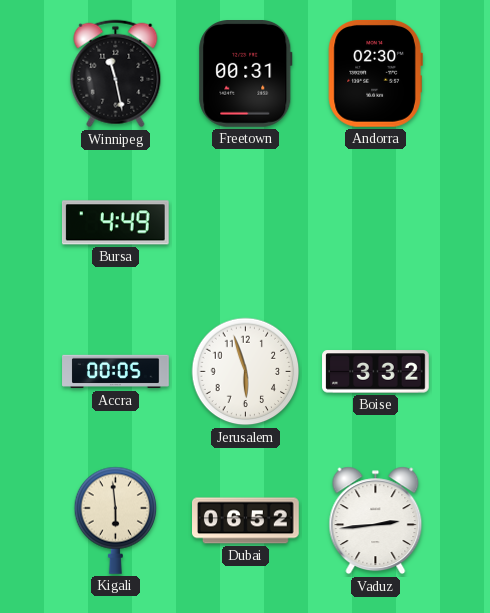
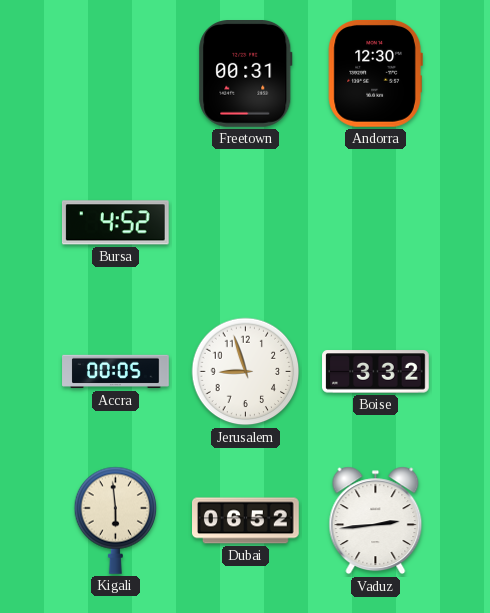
Winnipeg: 11:28 -> none
Andorra: 02:30 -> 12:30
Bursa: 4:49 -> 4:52
Jerusalem: 5:57 -> 8:57
